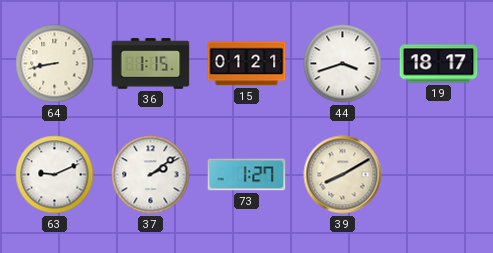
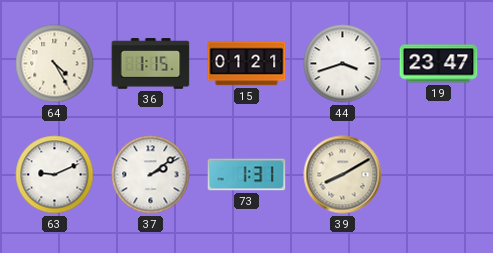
64: 8:43 -> 4:25
19: 18:17 -> 23:47
73: 1:27 -> 1:31
